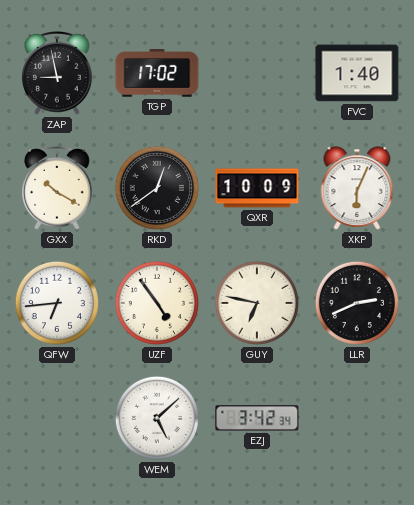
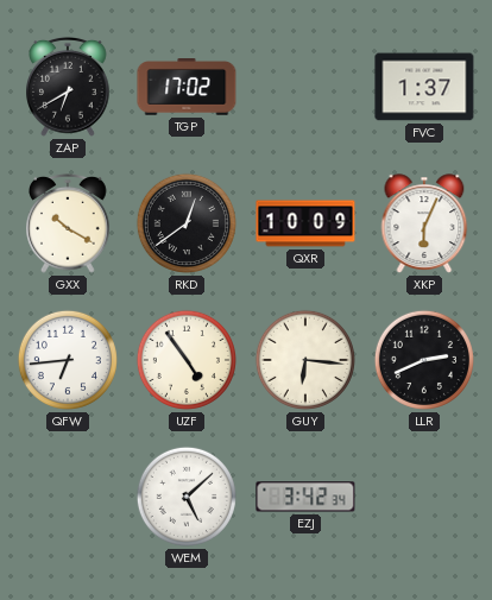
ZAP: 8:58 -> 6:40
FVC: 1:40 -> 1:37
GUY: 6:47 -> 6:16
